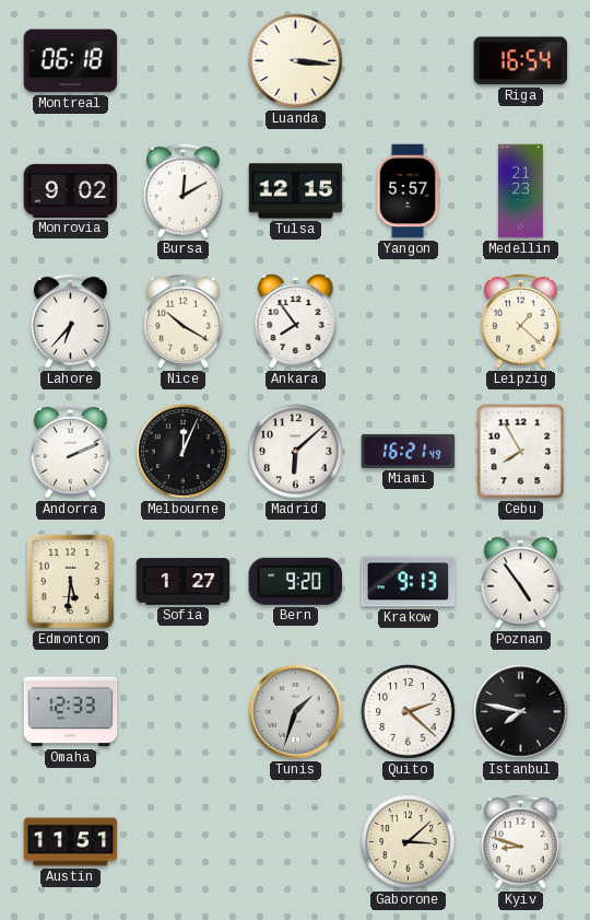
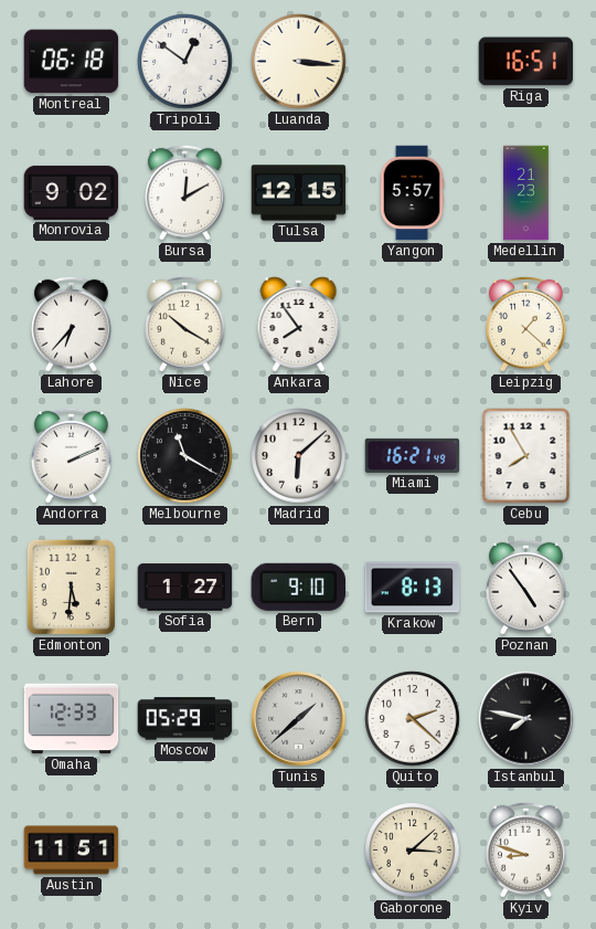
Tripoli: none -> 12:51
Riga: 16:54 -> 16:51
Melbourne: 12:04 -> 11:20
Bern: 9:20 -> 9:10
Krakow: 9:13 -> 8:13
Moscow: none -> 05:29
Tunis: 1:33 -> 1:38
